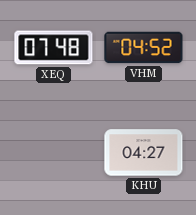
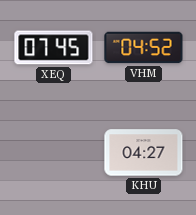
XEQ: 07:48 -> 07:45
